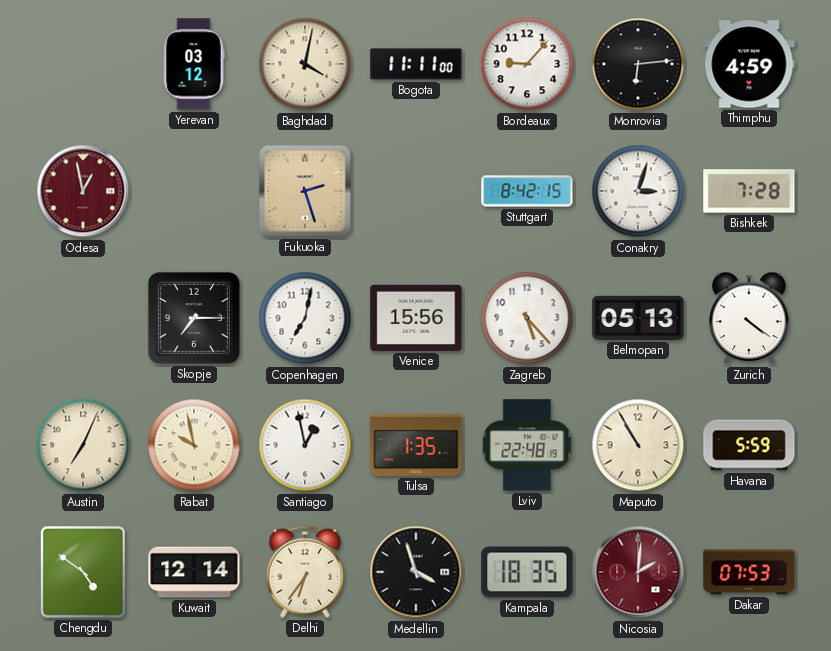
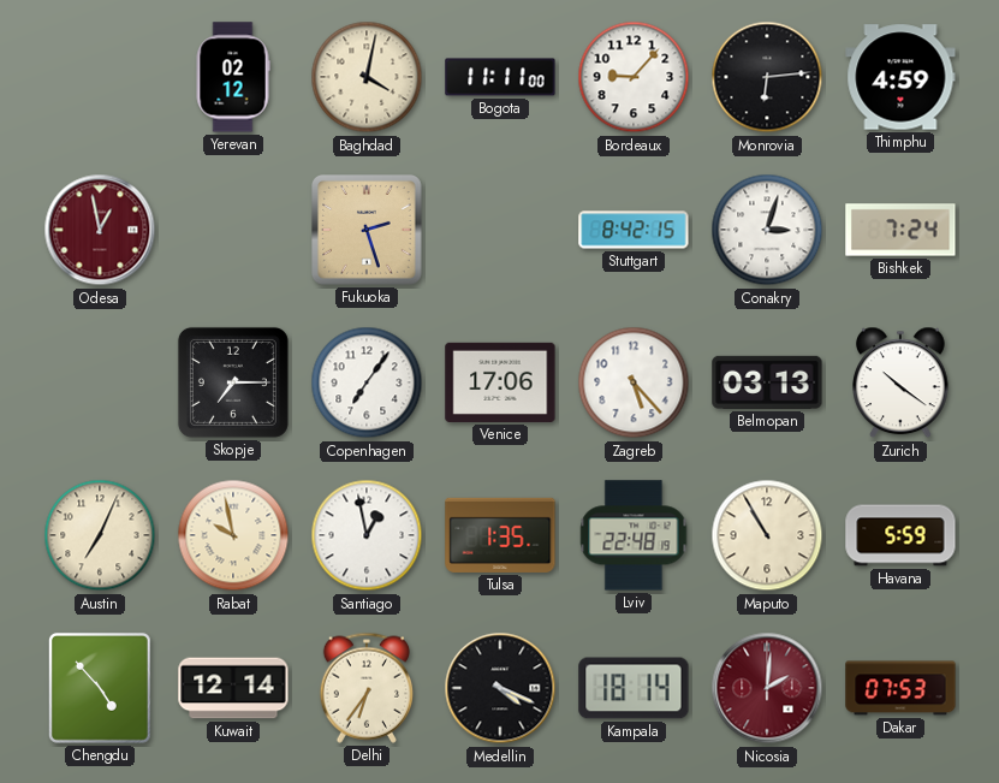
Yerevan: 03:12 -> 02:12
Bishkek: 7:28 -> 7:24
Copenhagen: 7:02 -> 7:06
Venice: 15:56 -> 17:06
Belmopan: 05:13 -> 03:13
Zurich: 4:21 -> 10:21
Chengdu: 4:51 -> 4:53
Medellin: 3:57 -> 4:19
Kampala: 18:35 -> 18:14
